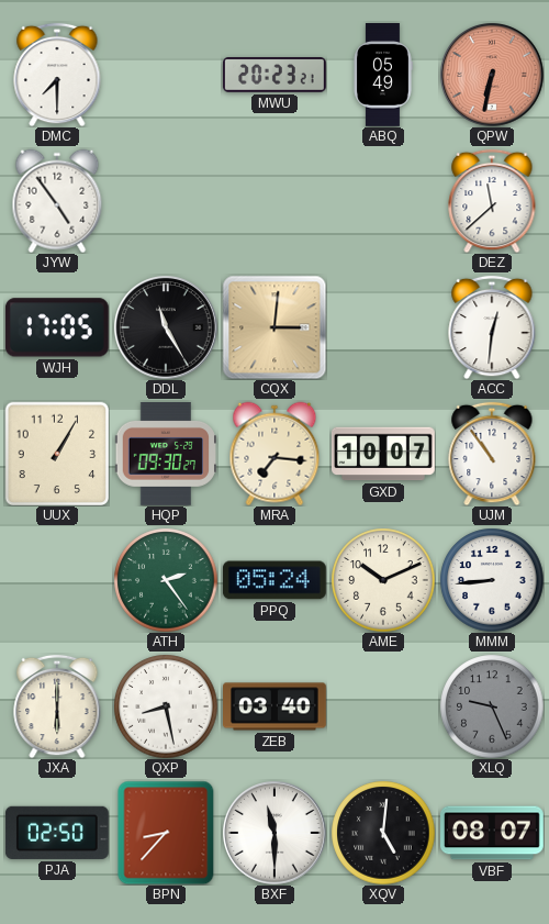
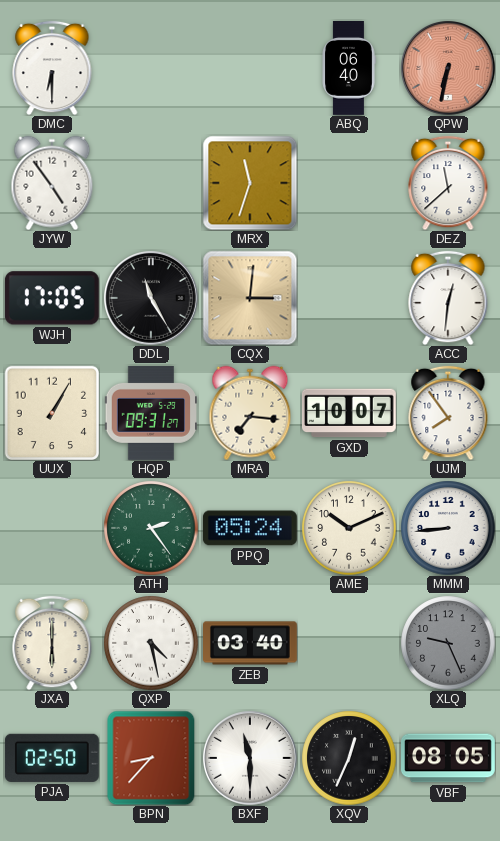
DMC: 7:30 -> 6:30
MWU: 20:23 -> none
ABQ: 05:49 -> 06:40
MRX: none -> 11:33
HQP: 09:30 -> 09:31
UJM: 10:54 -> 7:54
QXP: 8:28 -> 4:28
XQV: 5:01 -> 12:34
VBF: 08:07 -> 08:05
